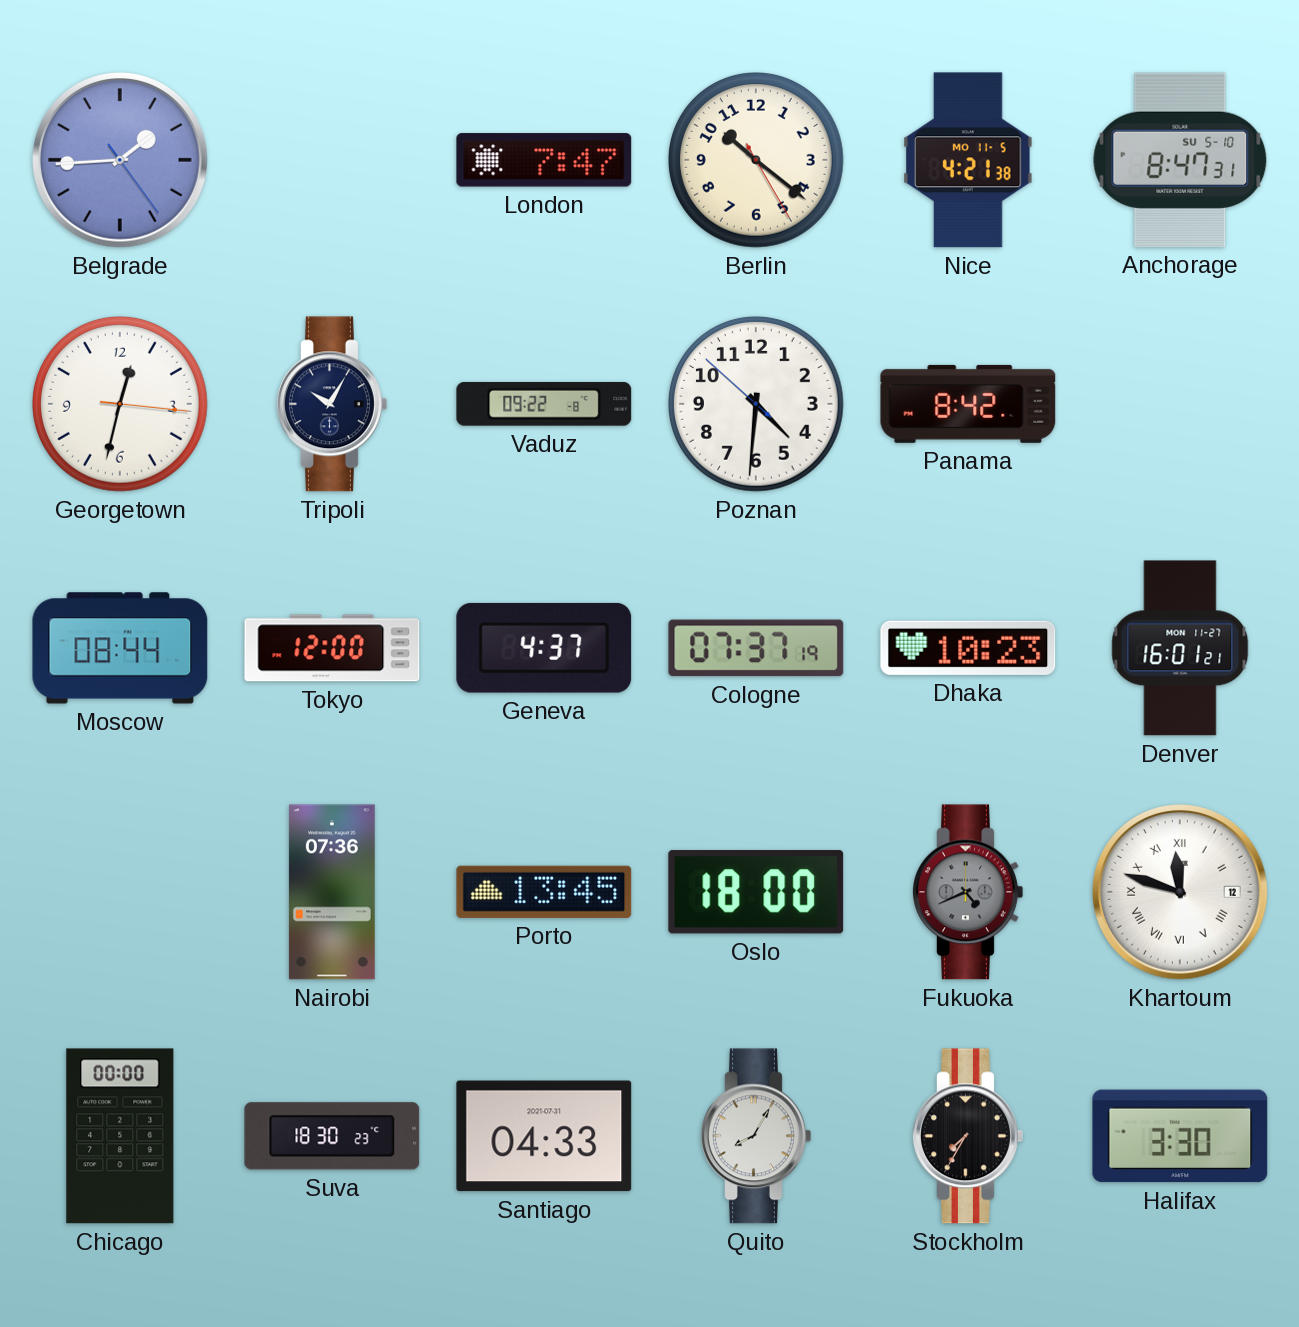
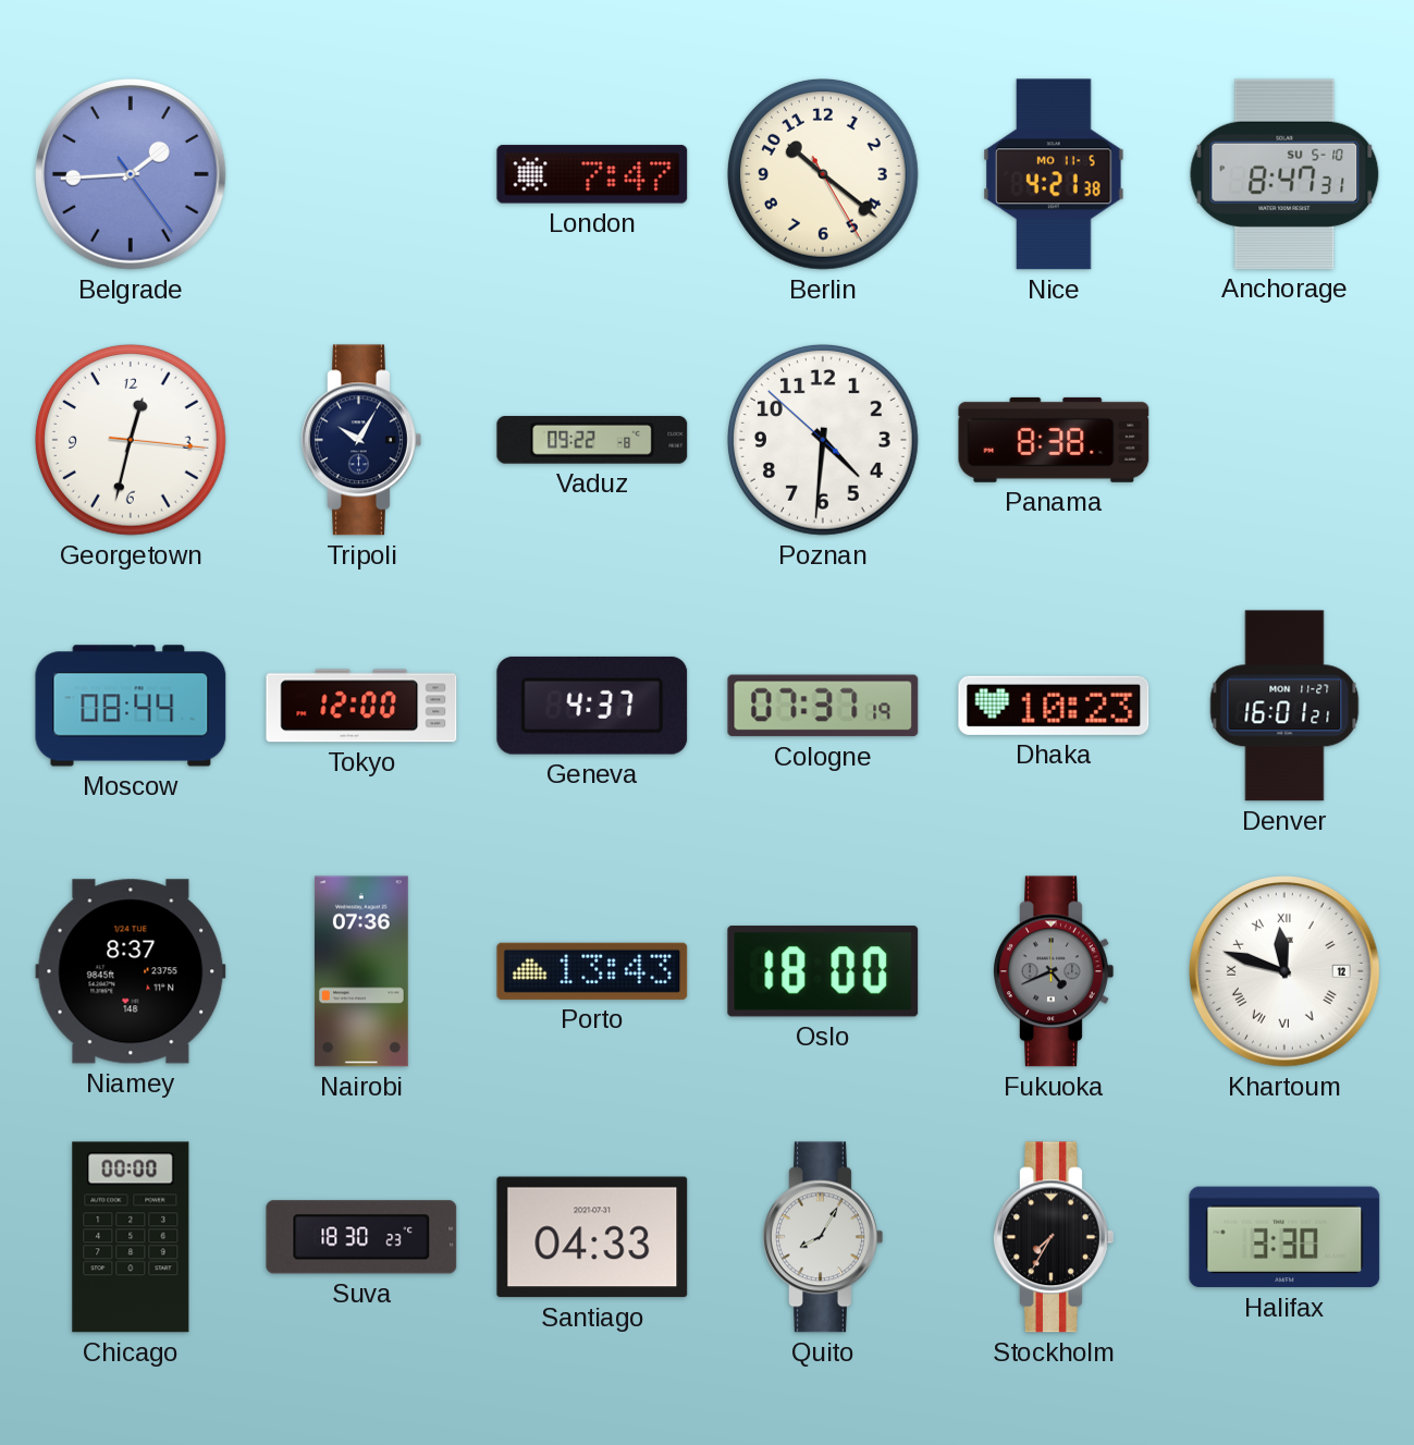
Panama: 8:42 -> 8:38
Niamey: none -> 8:37
Porto: 13:45 -> 13:43
